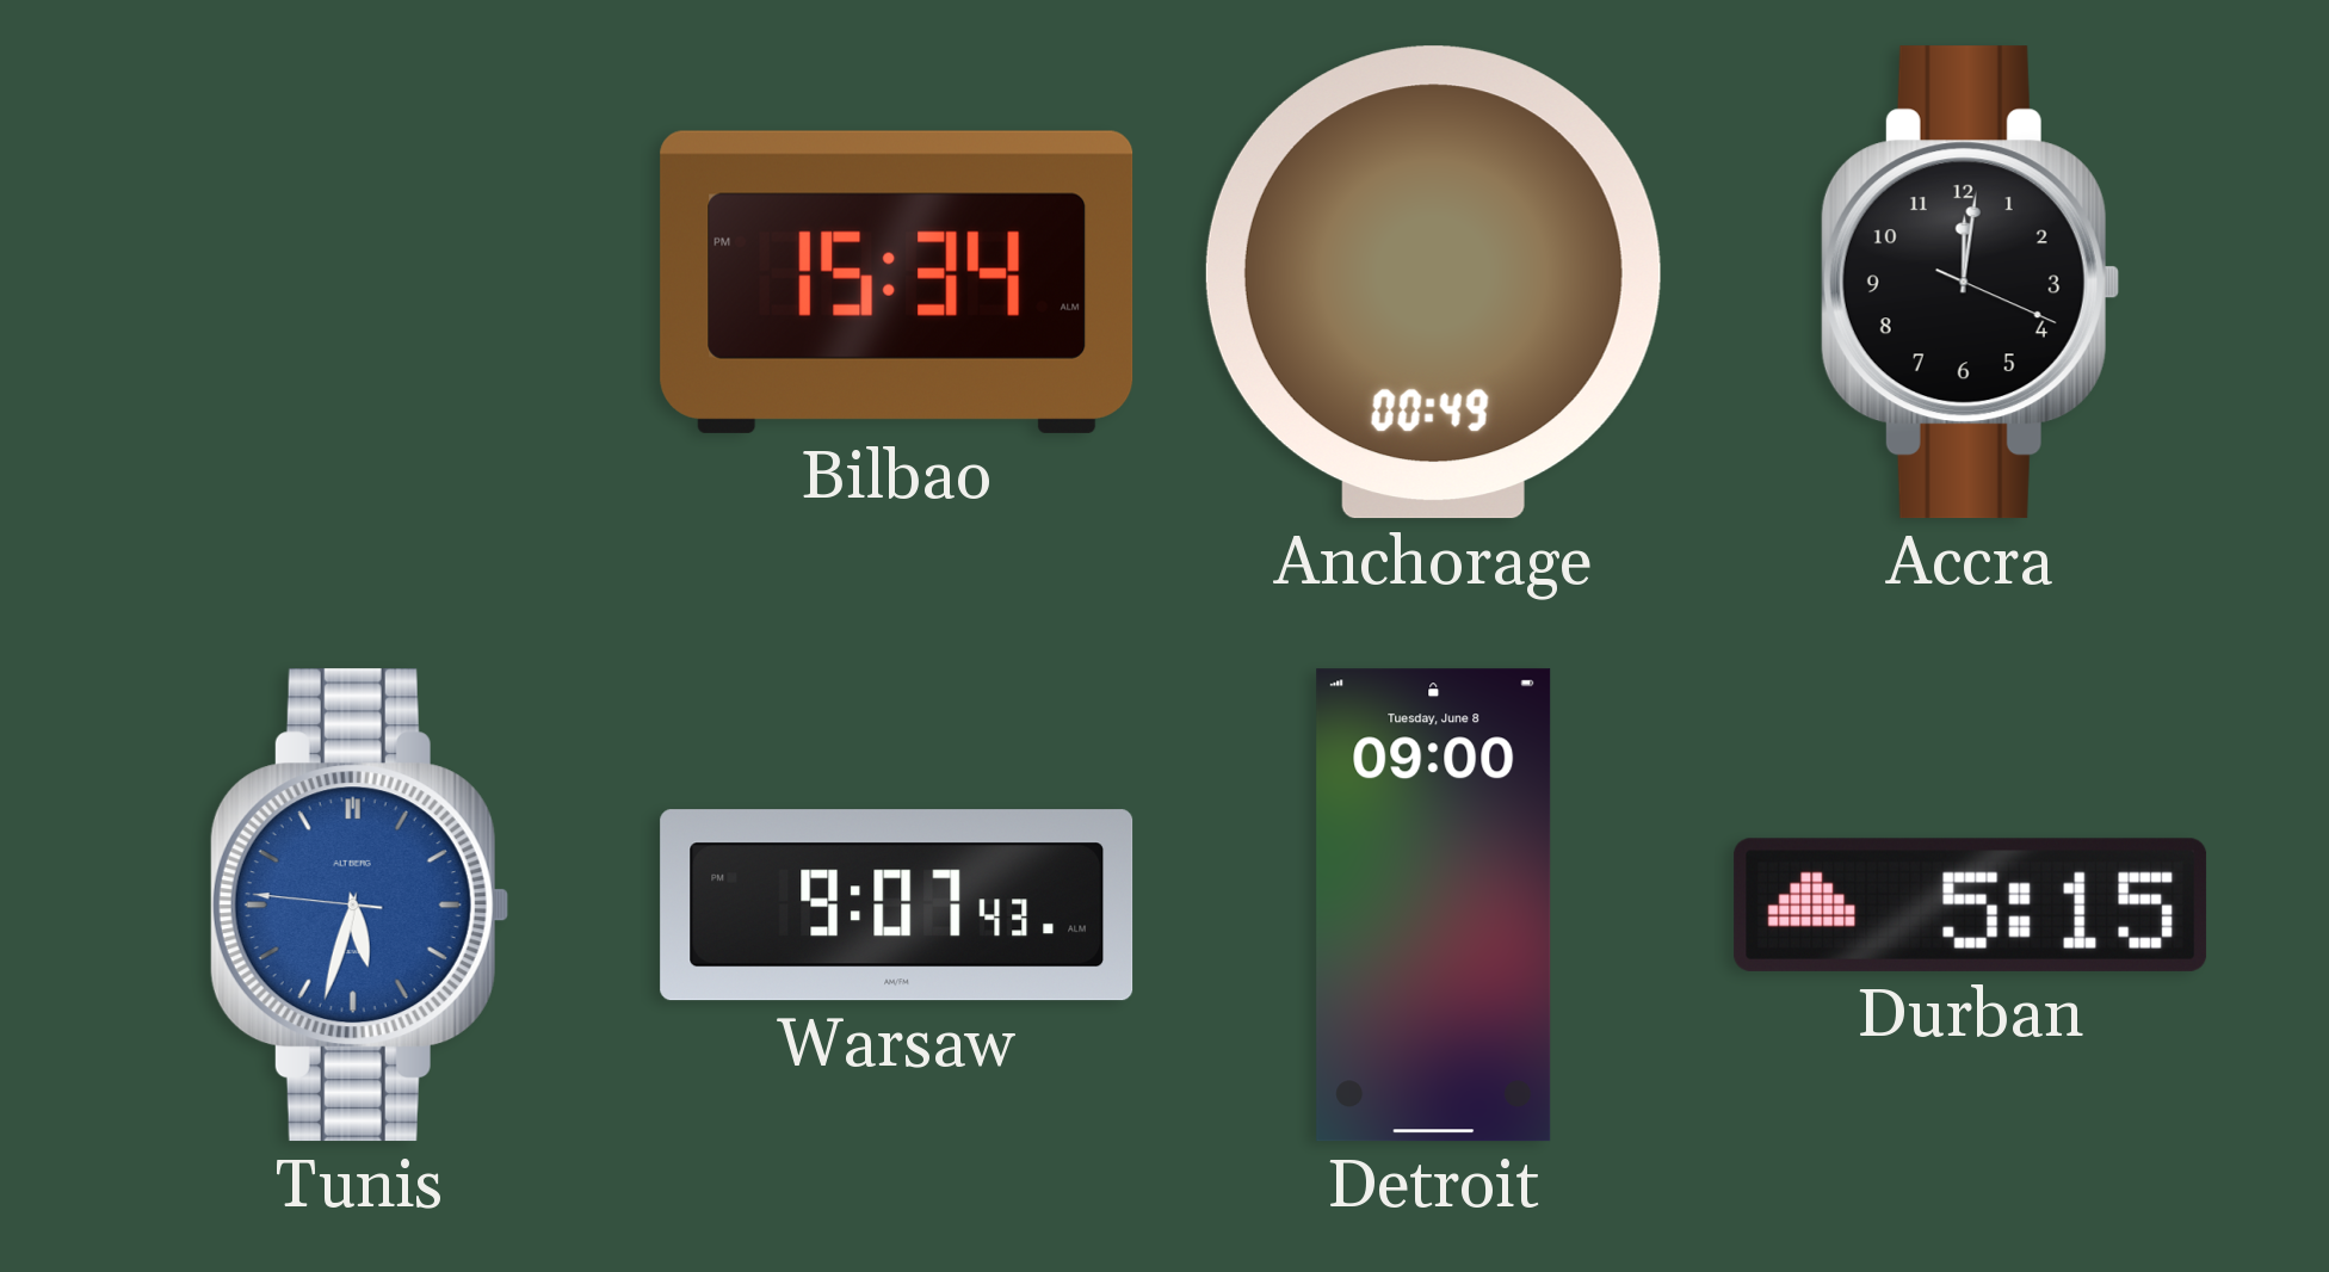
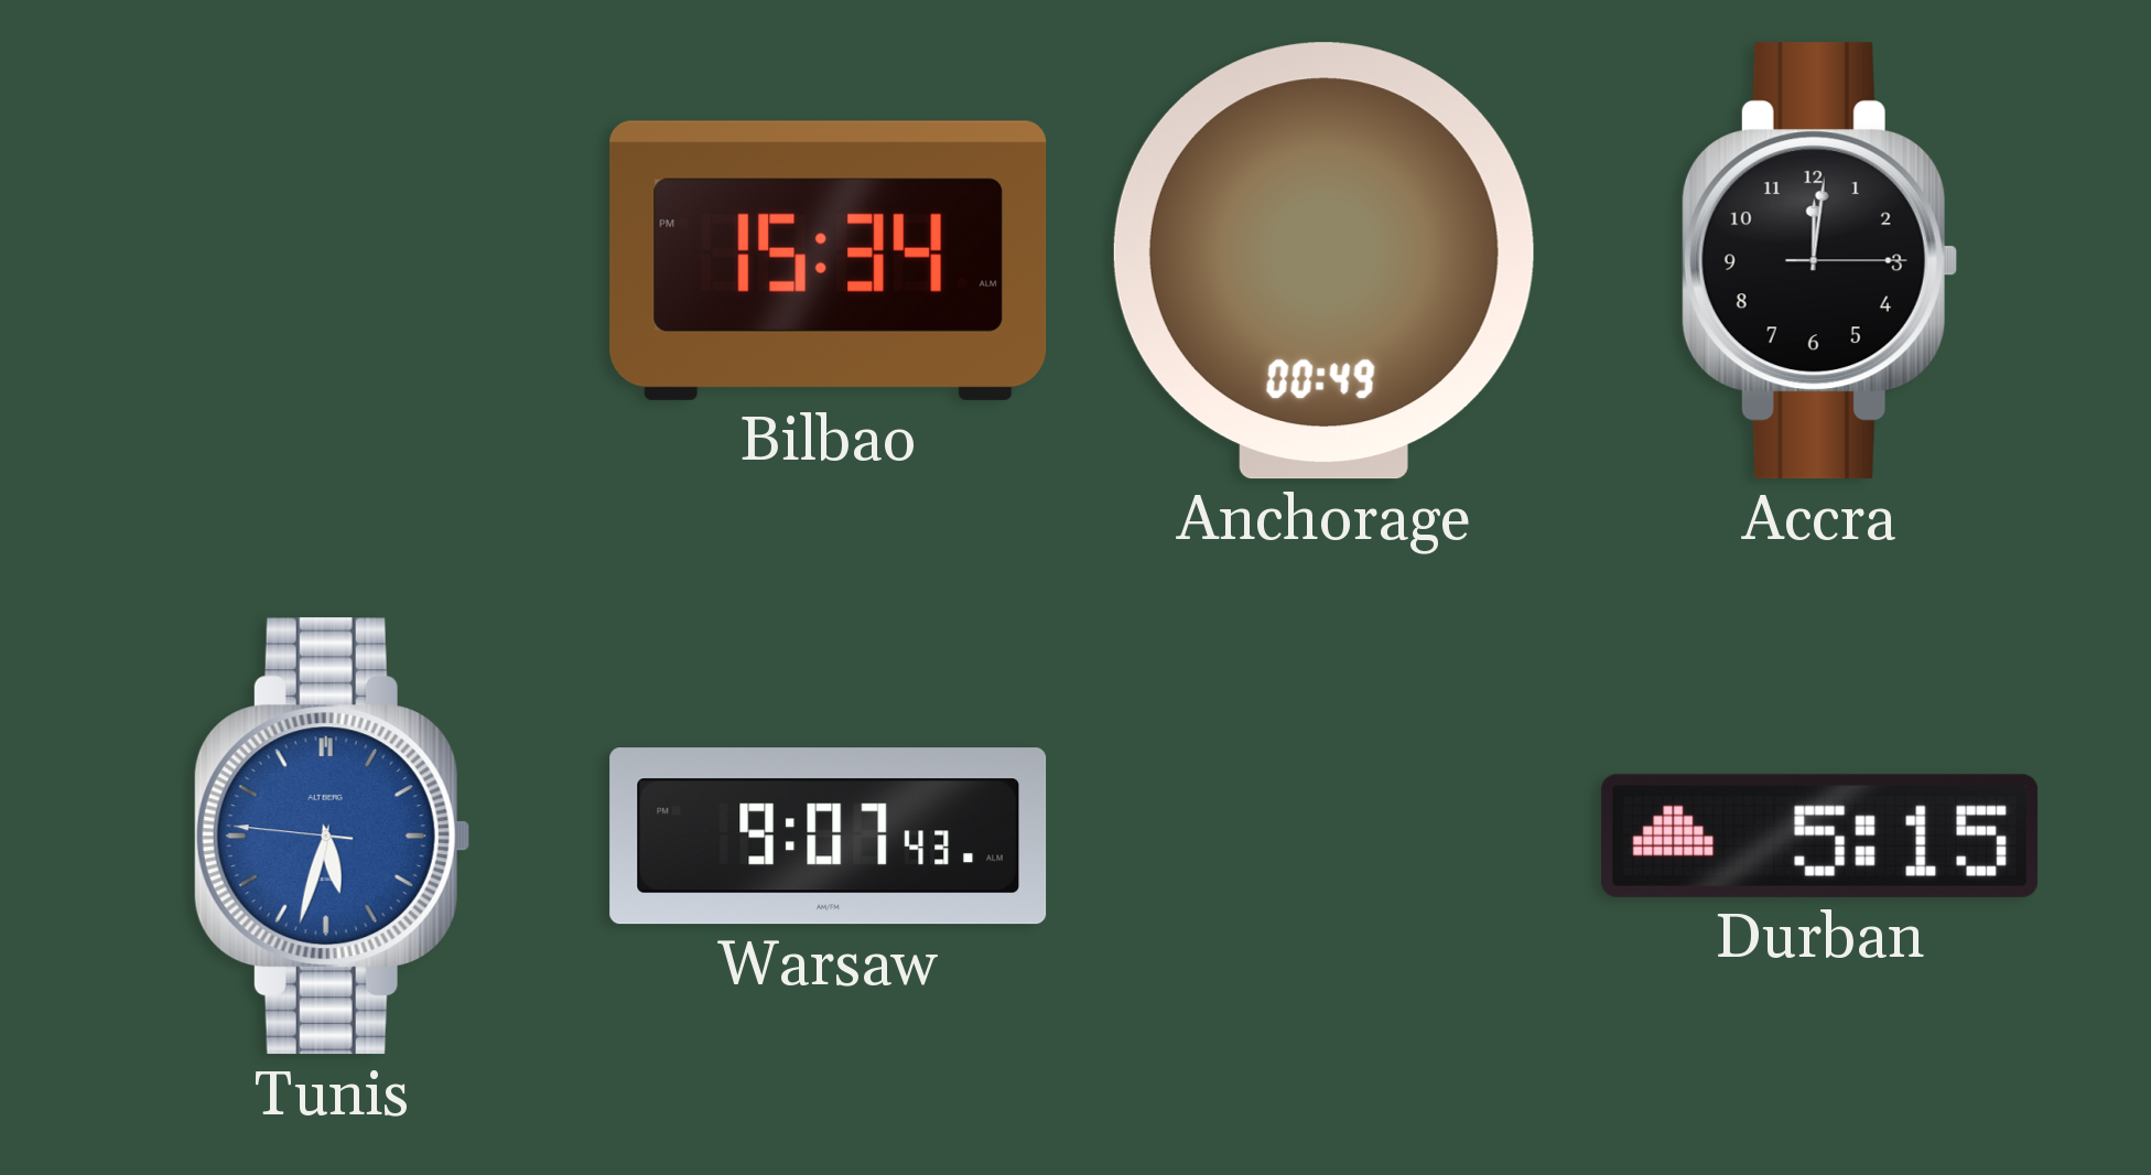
Accra: 12:01:19 -> 12:01:15
Detroit: 09:00 -> none
